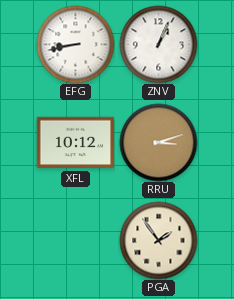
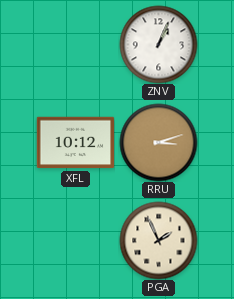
EFG: 8:43 -> none
PGA: 1:54 -> 1:56
